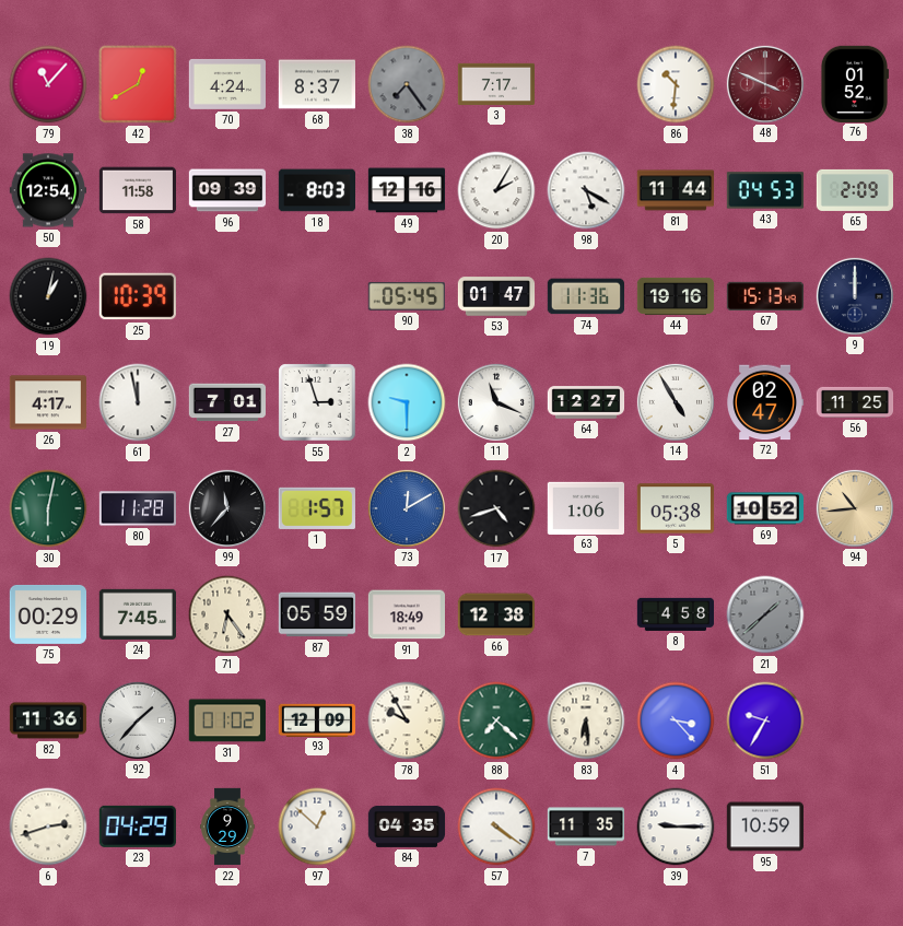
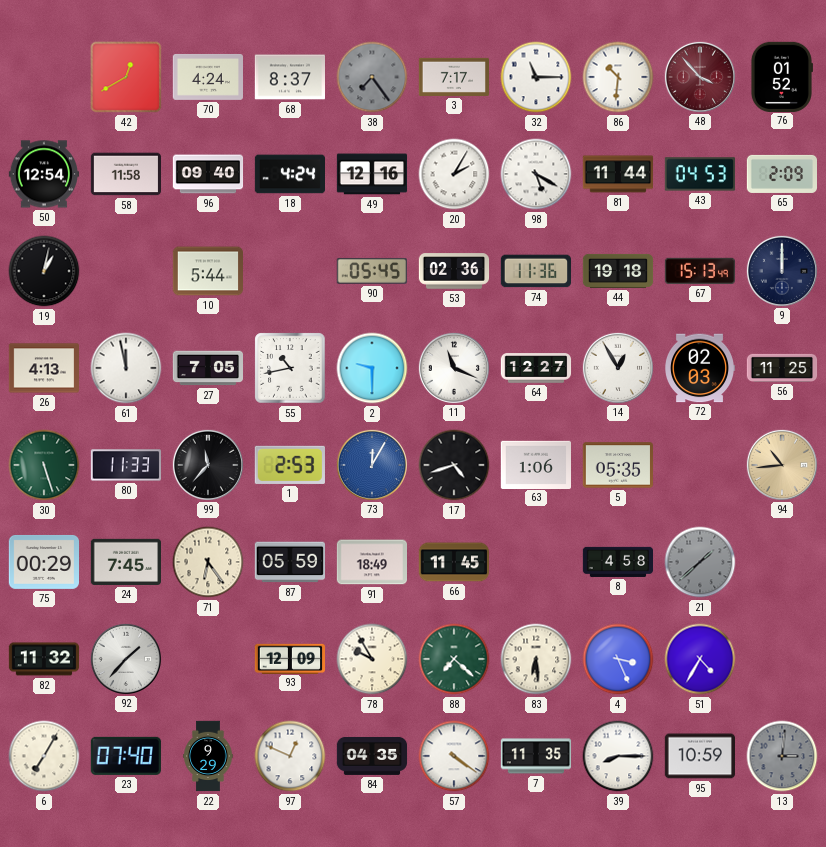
79: 11:07 -> none
32: none -> 11:15
48: 3:49 -> 3:53
96: 09:39 -> 09:40
18: 8:03 -> 4:24
25: 10:39 -> none
10: none -> 5:44
53: 01:47 -> 02:36
44: 19:16 -> 19:18
26: 4:17 -> 4:13
27: 7:01 -> 7:05
55: 2:57 -> 10:43
14: 4:55 -> 12:55
72: 02:47 -> 02:03
30: 6:02 -> 5:27
80: 11:28 -> 11:33
1: 1:57 -> 2:53
73: 12:10 -> 12:05
5: 05:38 -> 05:35
69: 10:52 -> none
66: 12:38 -> 11:45
82: 11:36 -> 11:32
31: 01:02 -> none
4: 3:23 -> 3:26
51: 9:35 -> 4:35
6: 2:42 -> 7:05
23: 04:29 -> 07:40
97: 12:52 -> 12:49
39: 9:15 -> 8:15
13: none -> 3:01
